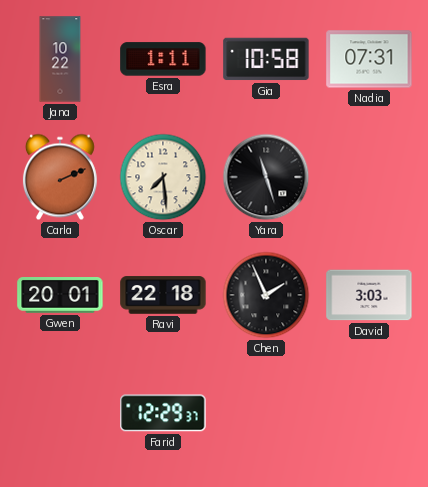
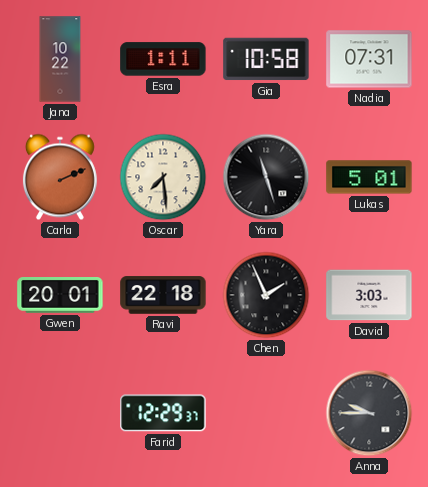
Lukas: none -> 5:01
Anna: none -> 9:45
